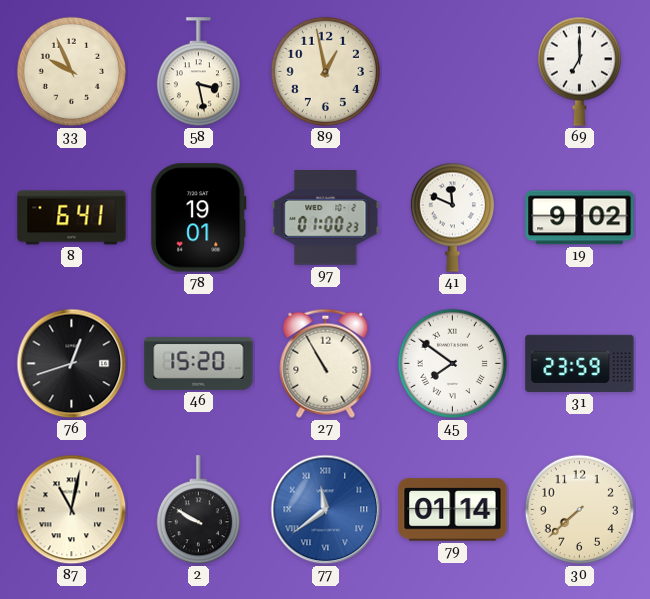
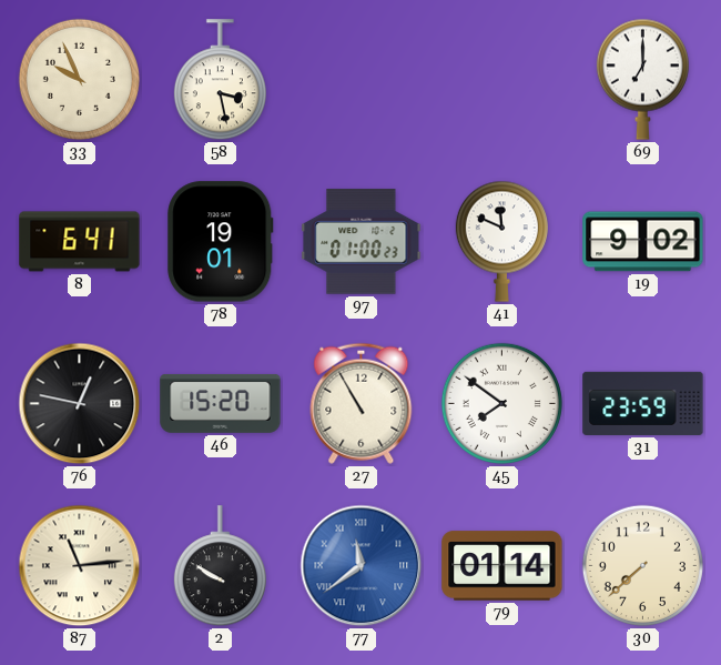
89: 12:58 -> none
76: 12:42 -> 12:47
87: 11:02 -> 11:14
